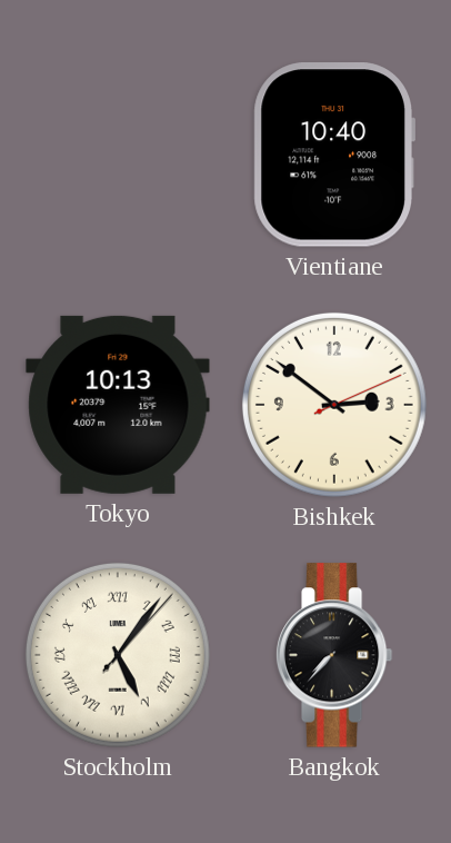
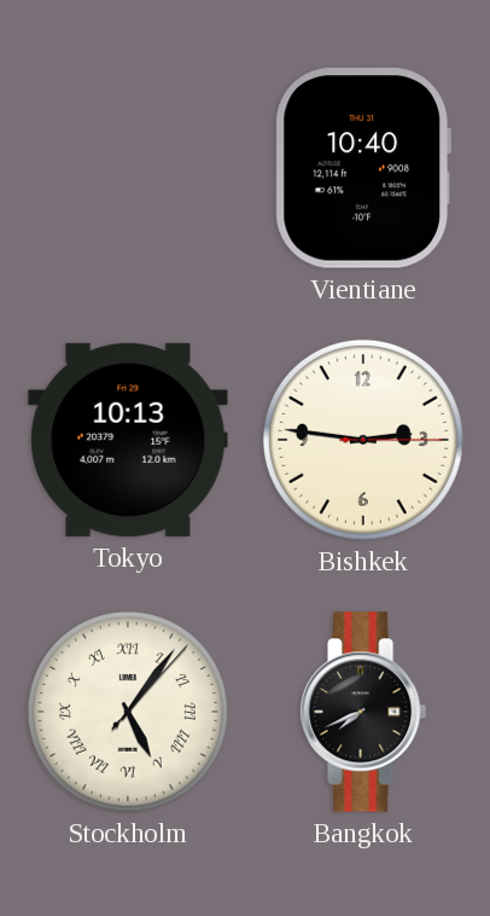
Bishkek: 2:51 -> 2:46
Bangkok: 7:37 -> 7:41
